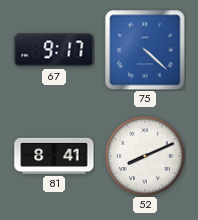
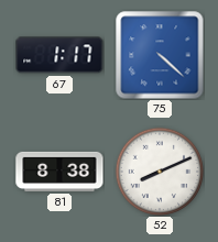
67: 9:17 -> 1:17
81: 8:41 -> 8:38
